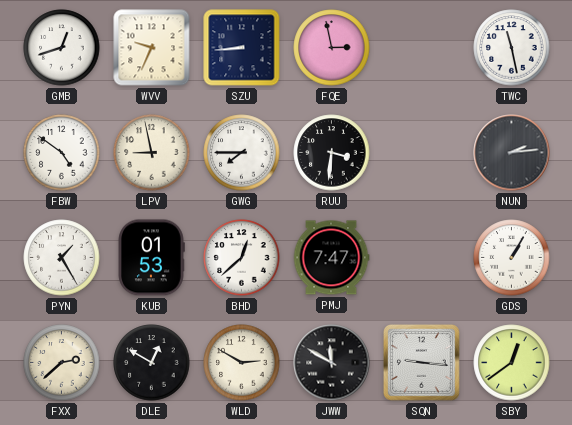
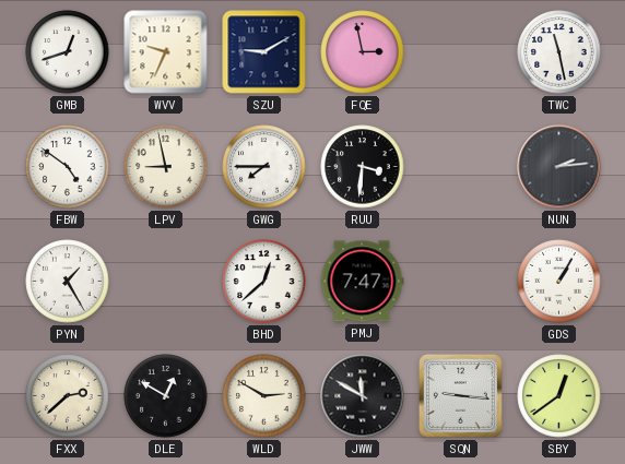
SZU: 8:44 -> 9:10
KUB: 01:53 -> none
